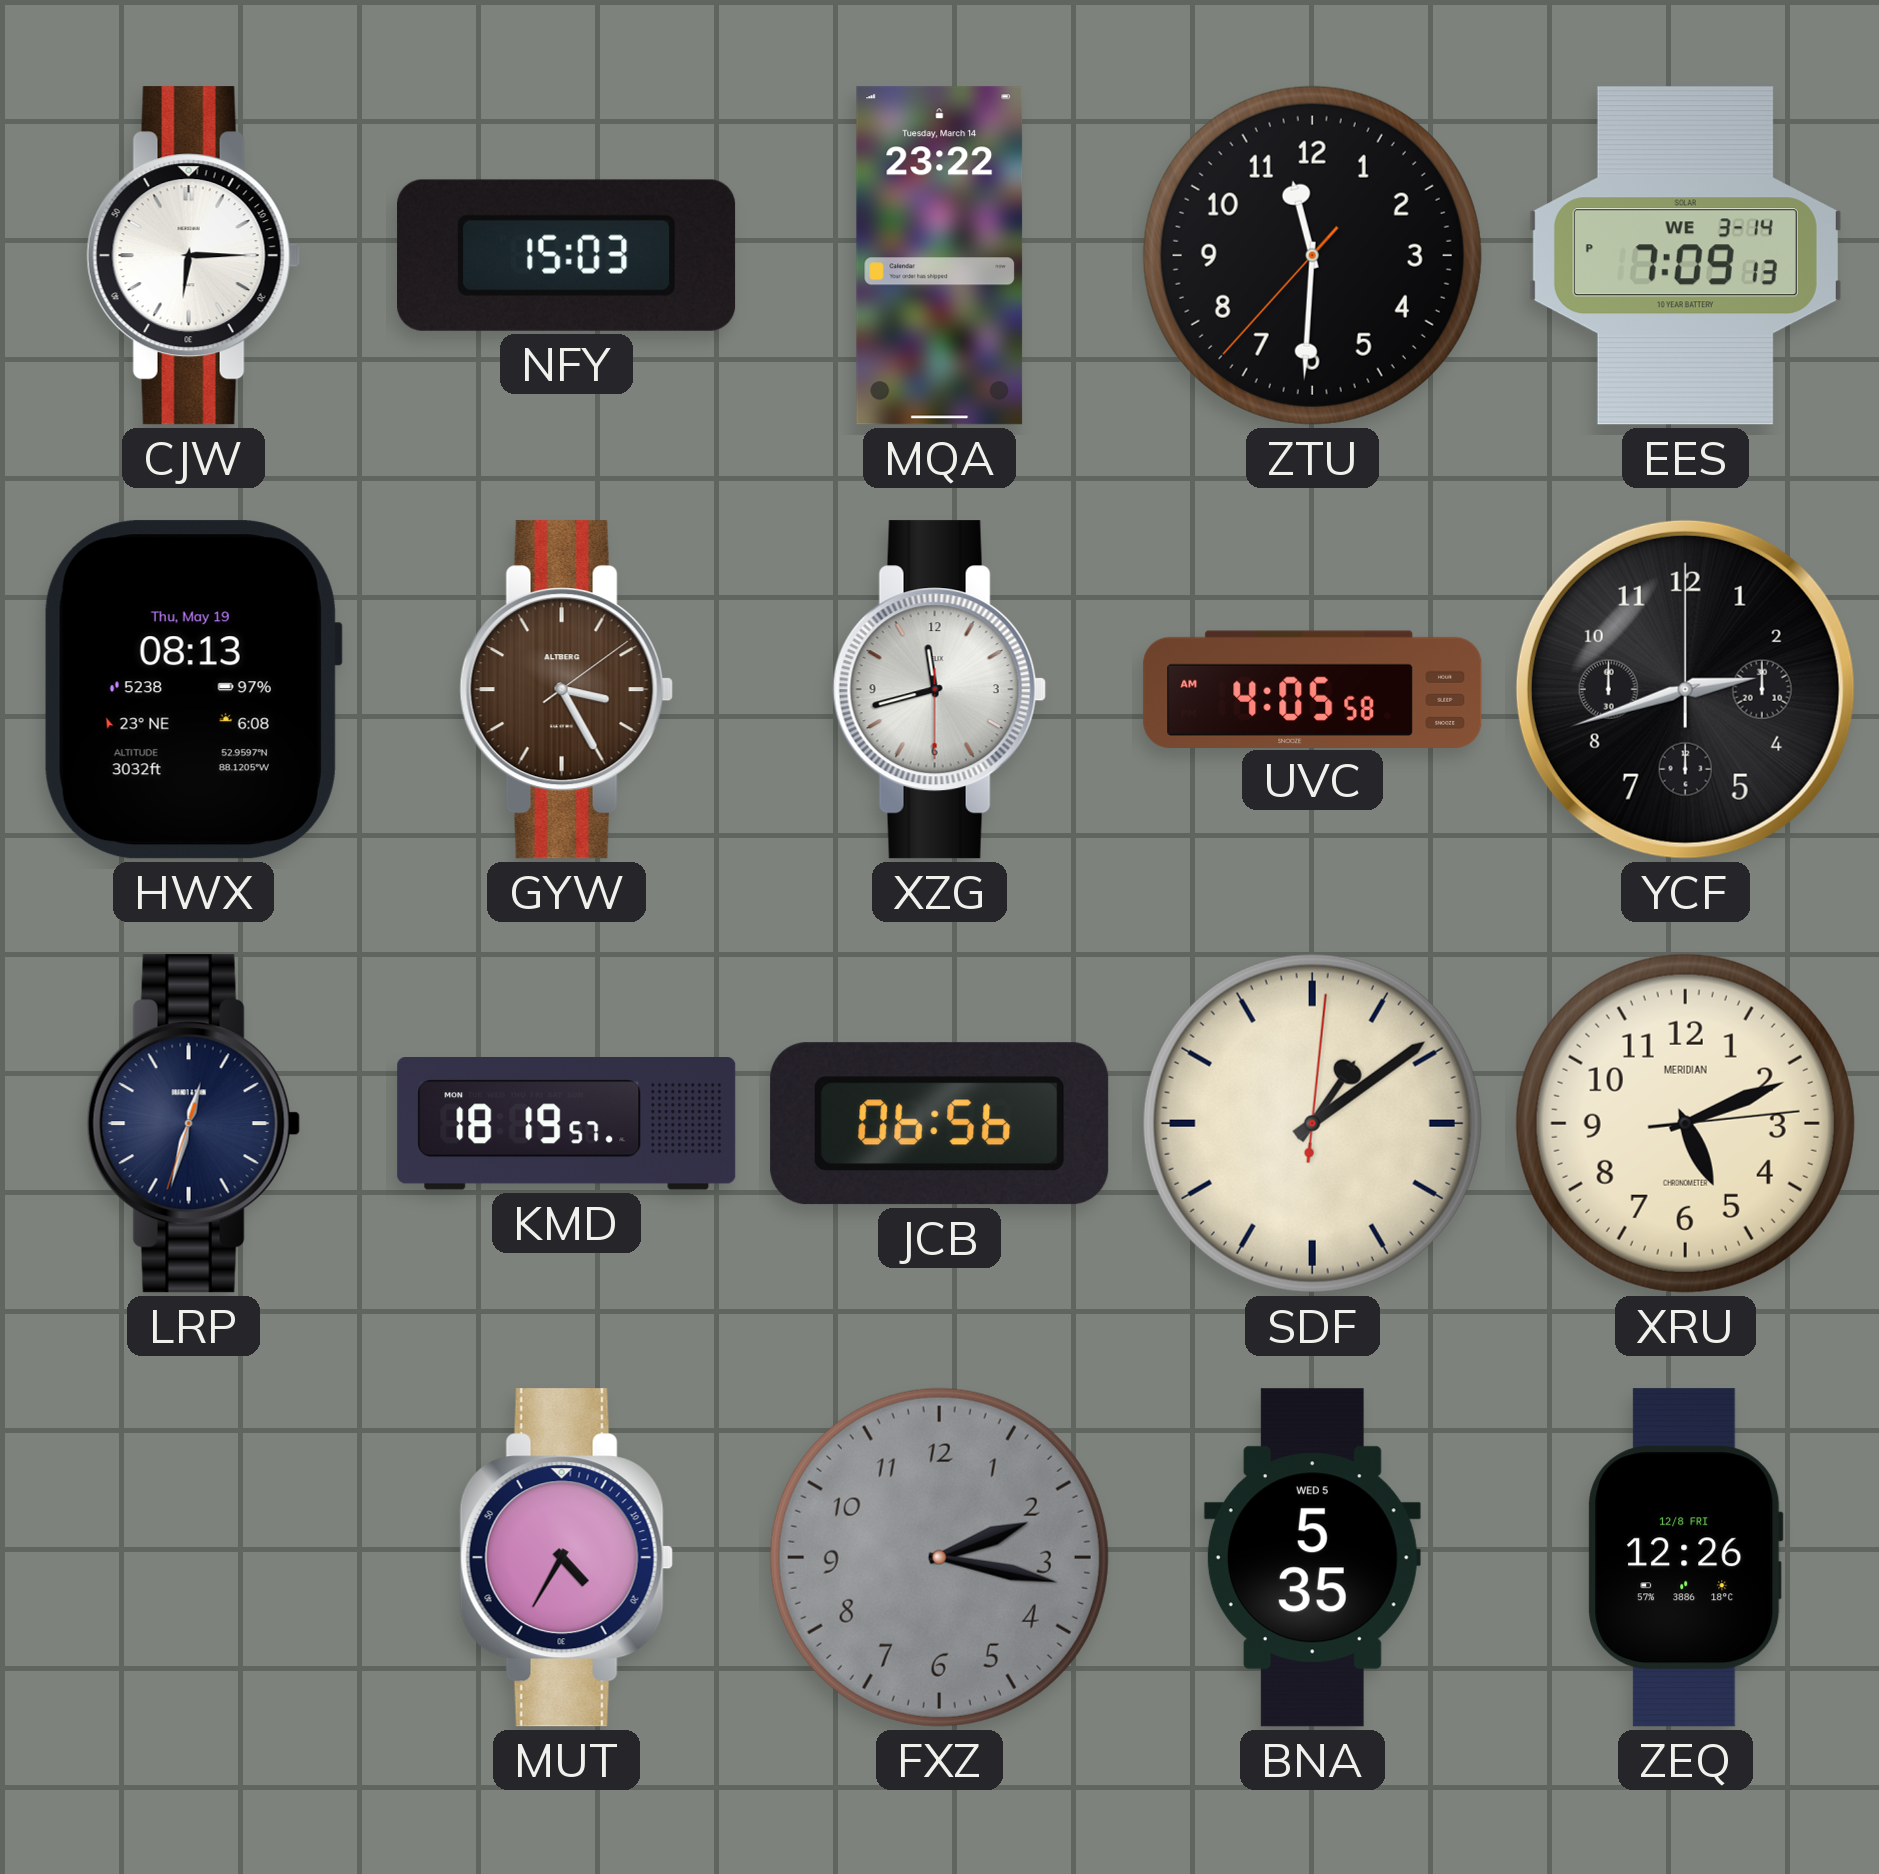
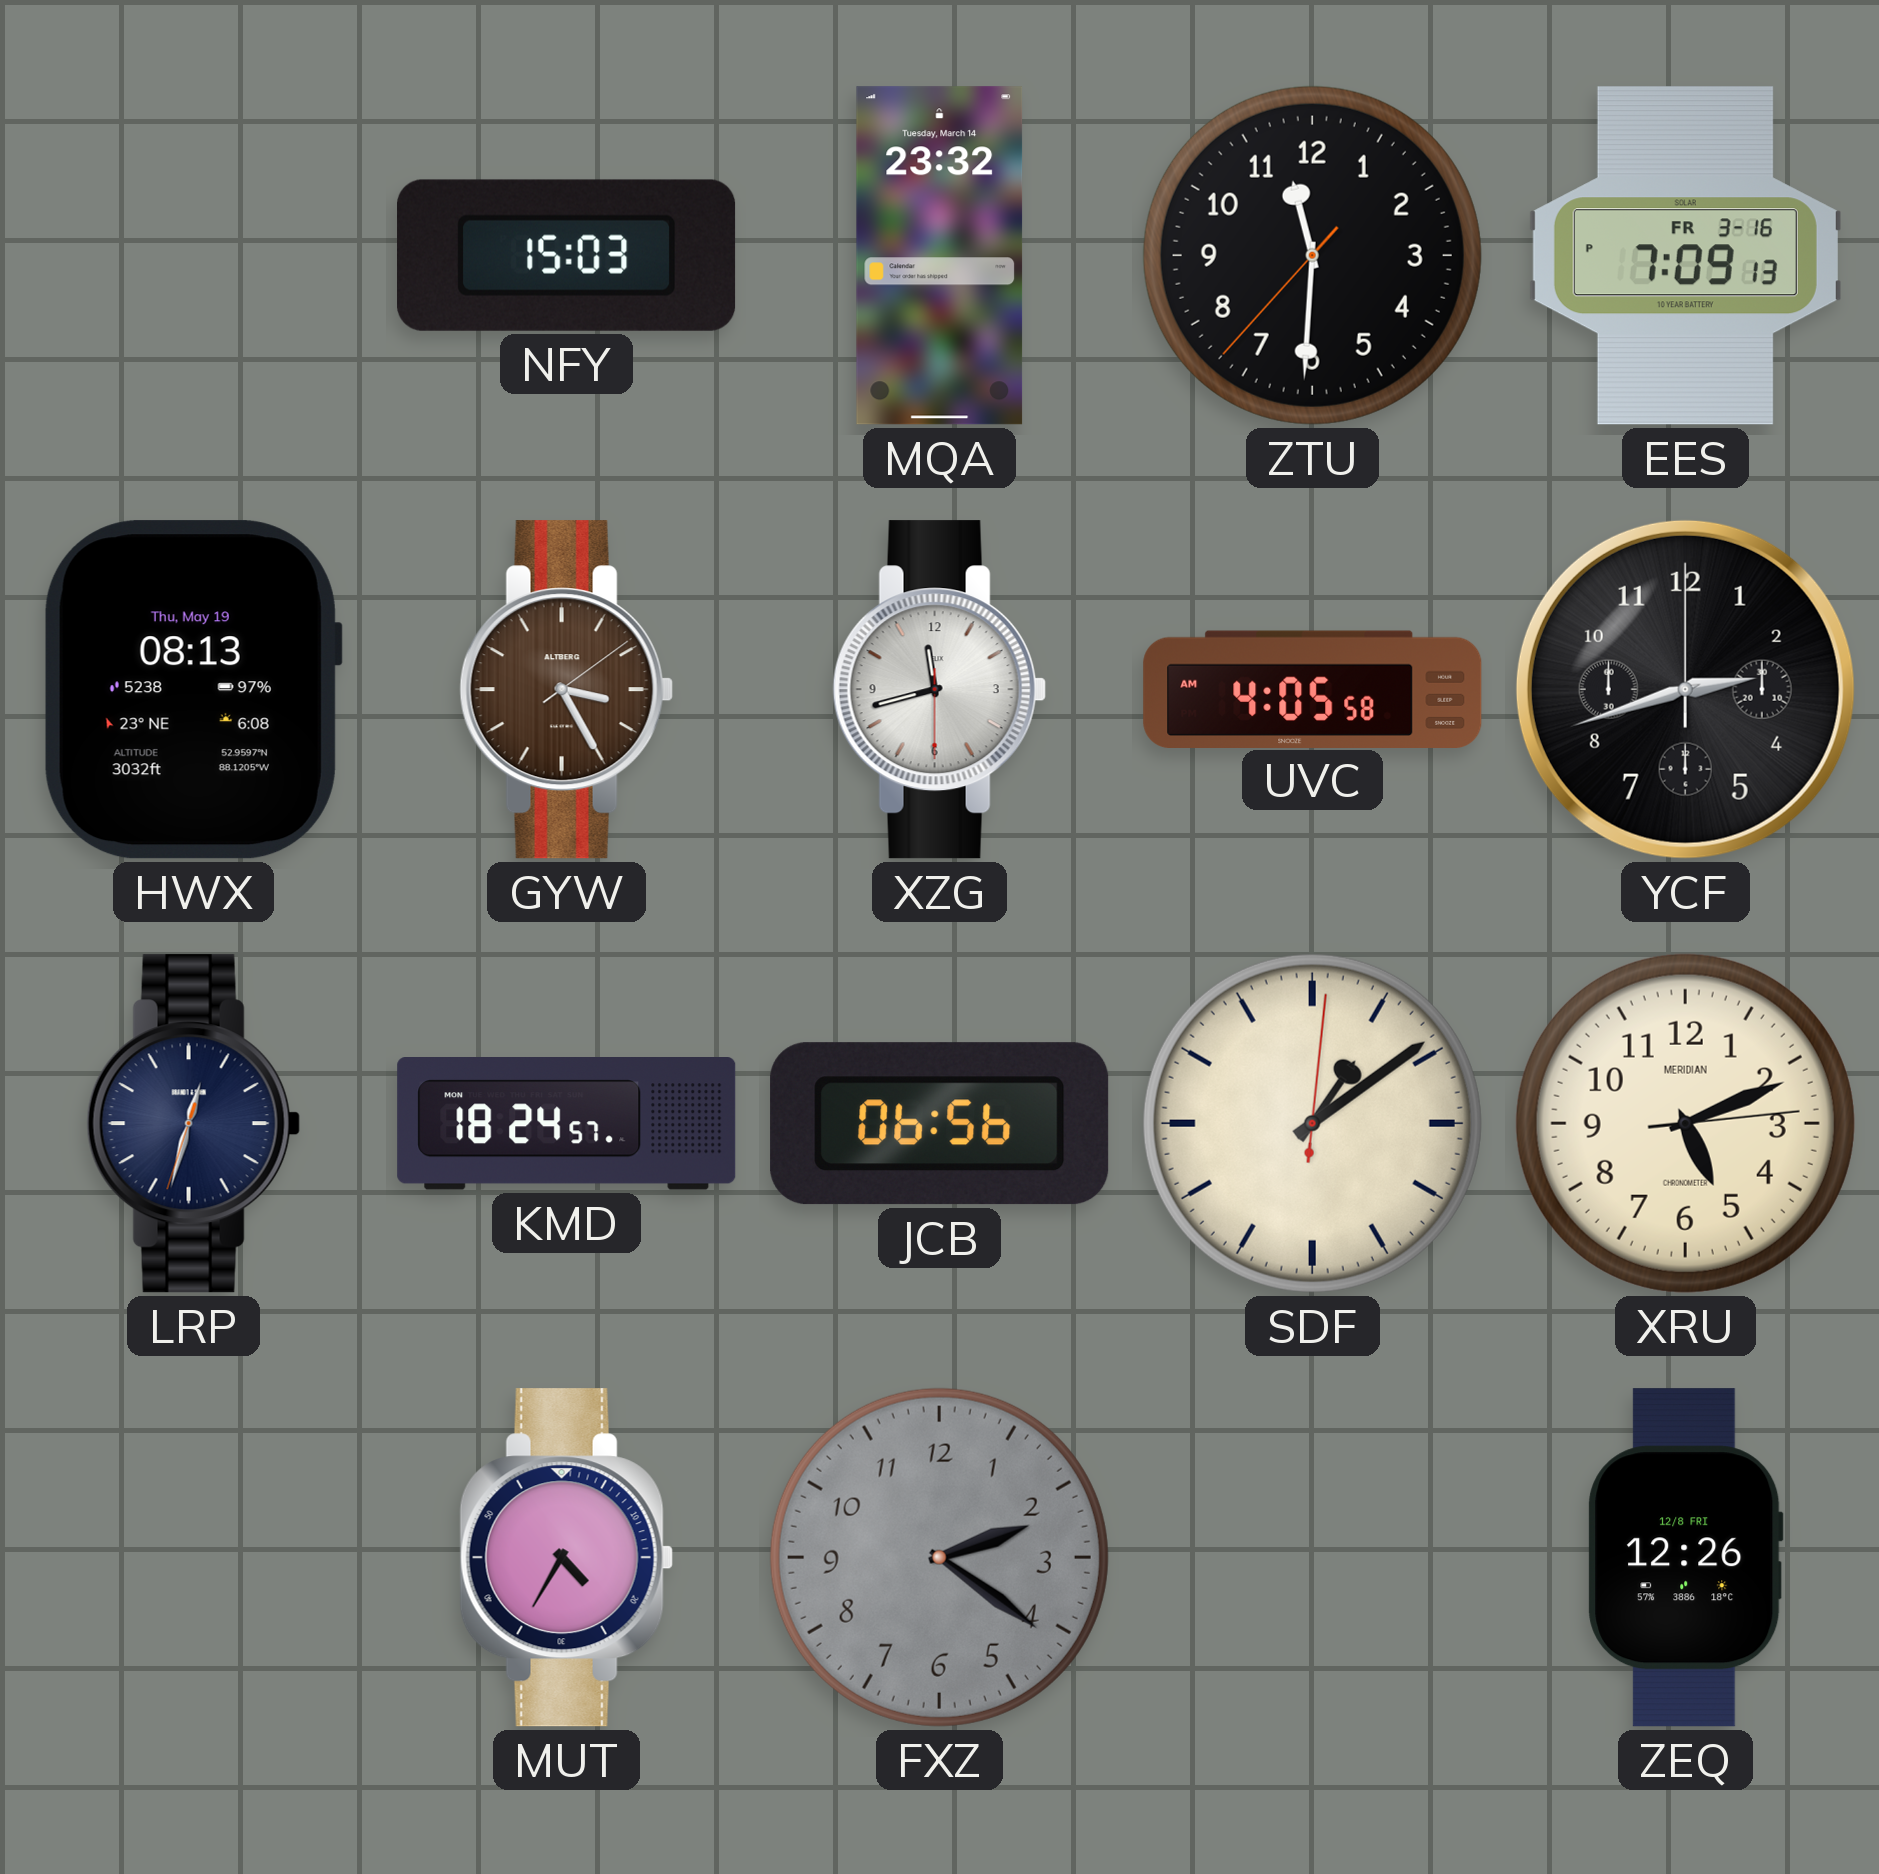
CJW: 6:15 -> none
MQA: 23:22 -> 23:32
EES date: WE 3-14 -> FR 3-16
KMD: 18:19 -> 18:24
FXZ: 2:17 -> 2:21
BNA: 5:35 -> none
